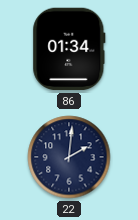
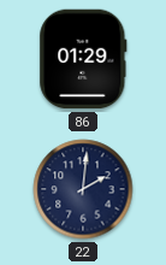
86: 01:34 -> 01:29
